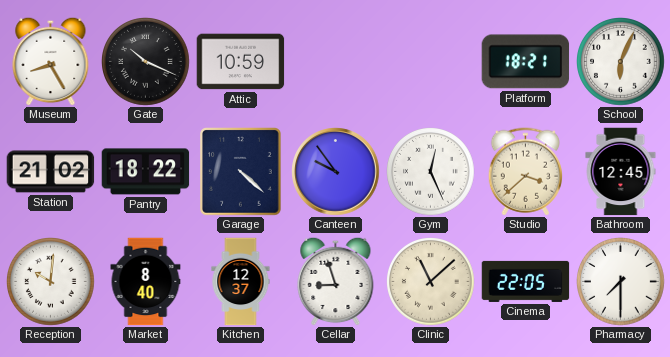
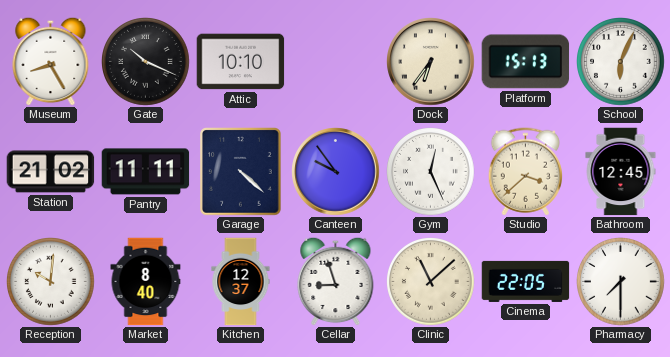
Attic: 10:59 -> 10:10
Dock: none -> 6:36
Platform: 18:21 -> 15:13
Pantry: 18:22 -> 11:11
